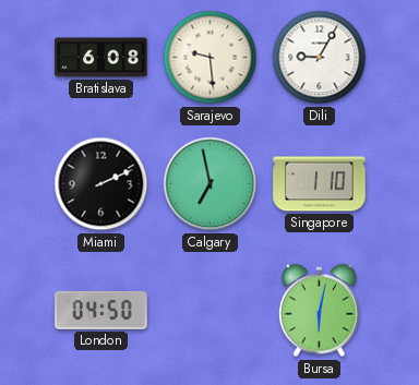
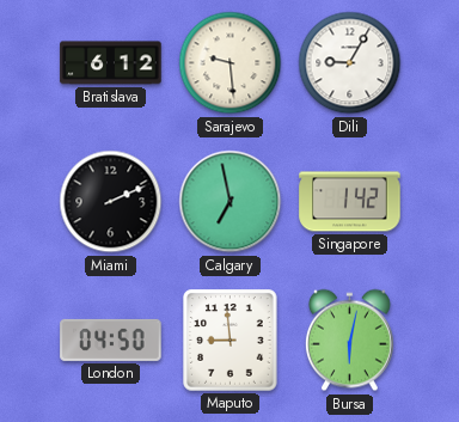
Bratislava: 6:08 -> 6:12
Singapore: 1:10 -> 1:42
Maputo: none -> 8:59
